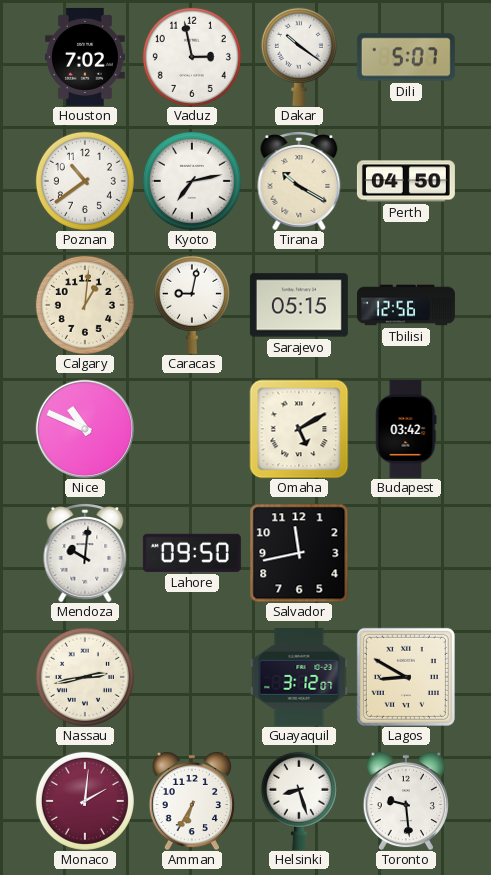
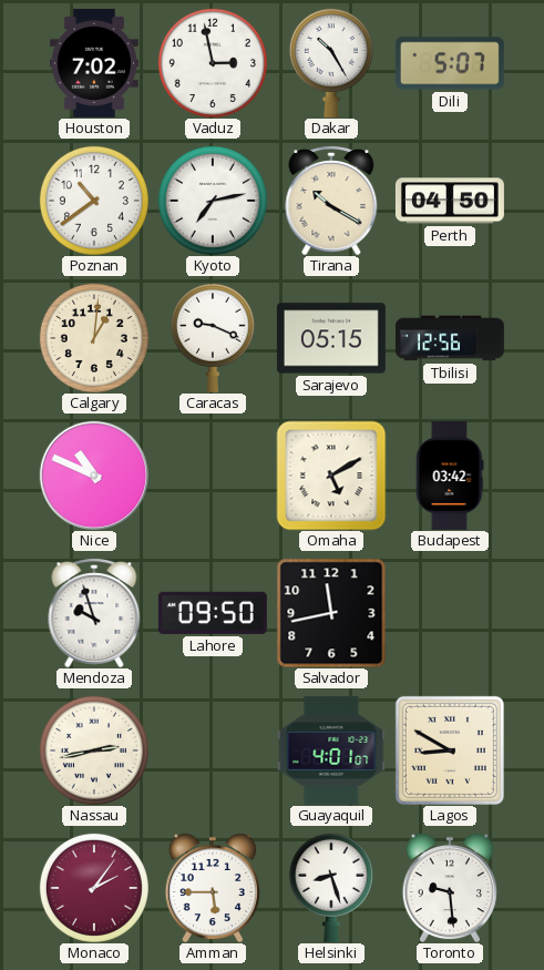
Dakar: 10:21 -> 10:25
Caracas: 9:02 -> 9:19
Mendoza: 10:01 -> 9:57
Guayaquil: 3:12 -> 4:01
Monaco: 2:01 -> 2:06
Amman: 6:35 -> 5:45
